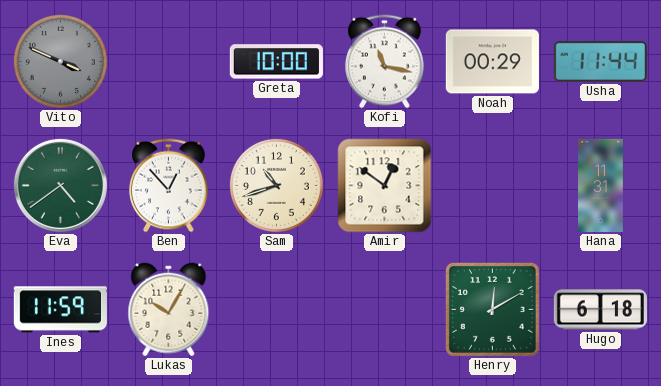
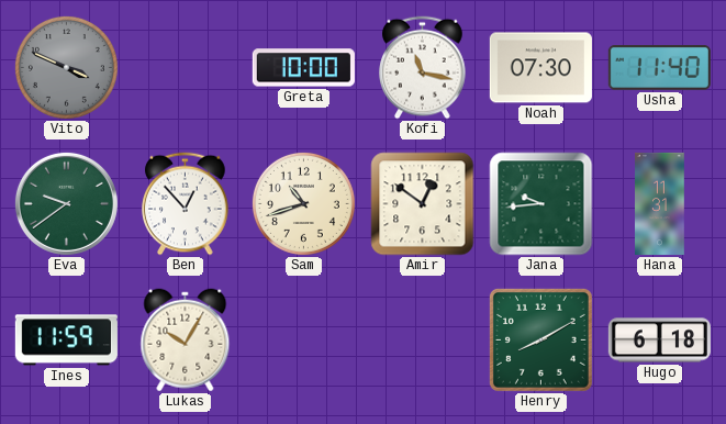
Noah: 00:29 -> 07:30
Usha: 11:44 -> 11:40
Eva: 4:39 -> 9:39
Jana: none -> 9:44
Henry: 12:10 -> 8:10
